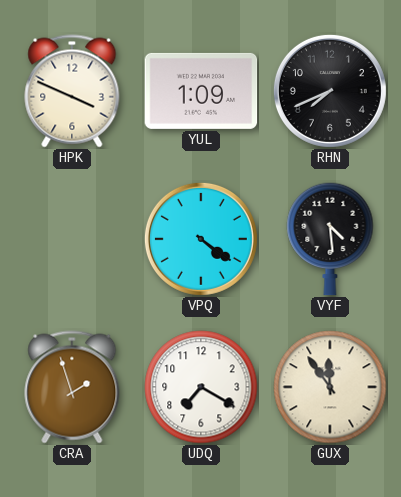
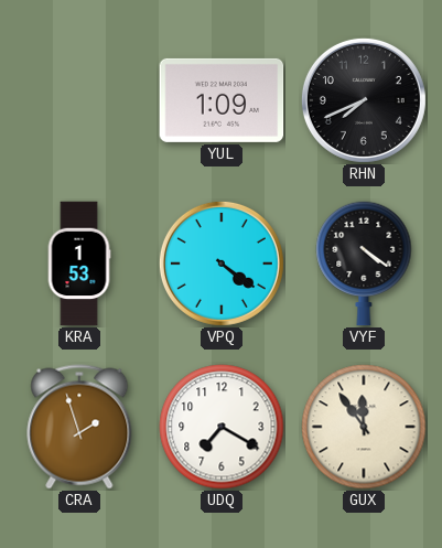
HPK: 3:49 -> none
KRA: none -> 1:53
VYF: 4:29 -> 4:21
